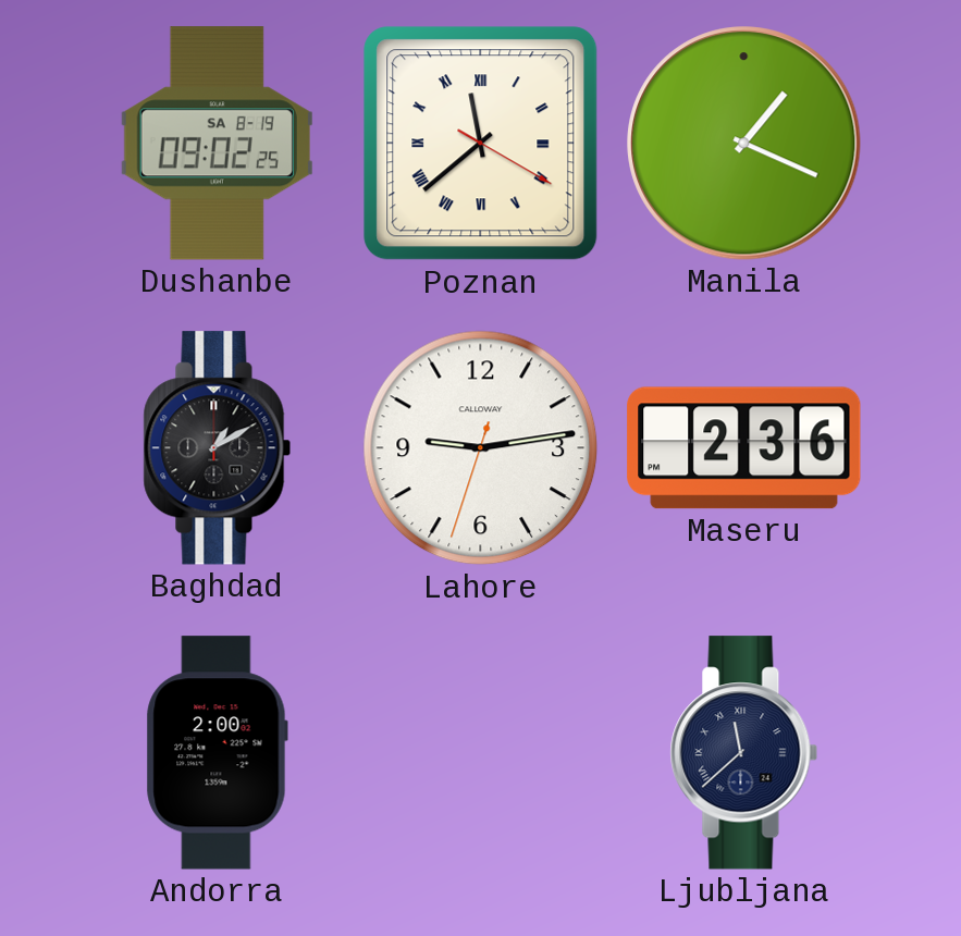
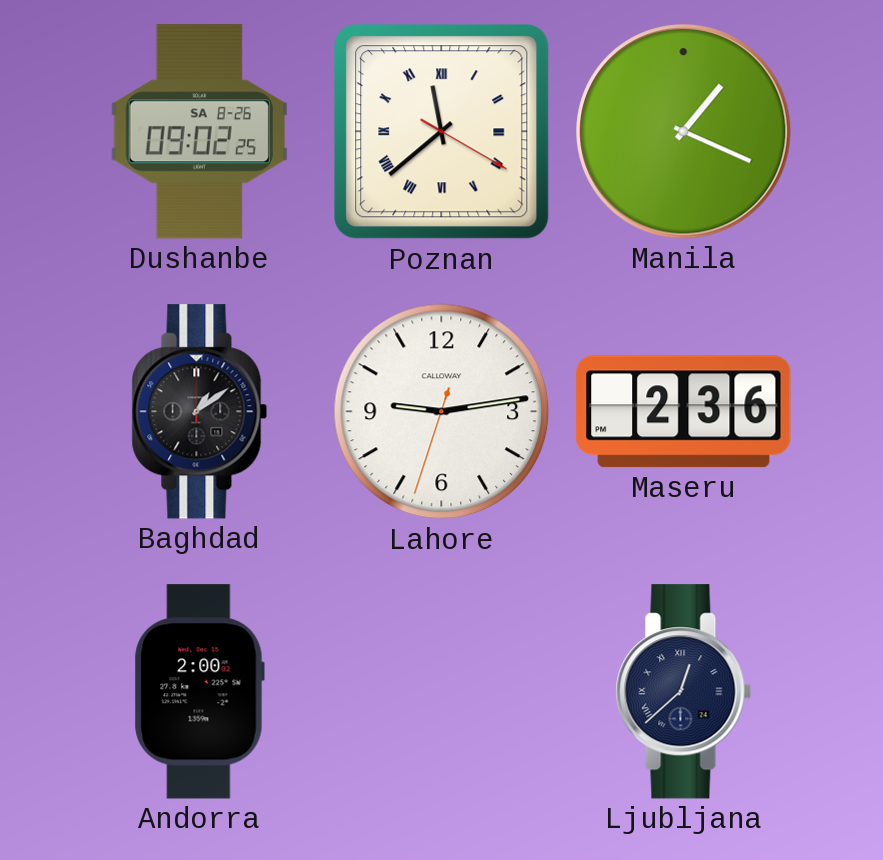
Dushanbe date: SA 8-19 -> SA 8-26
Baghdad: 1:10 -> 1:09
Ljubljana: 11:38 -> 12:38
